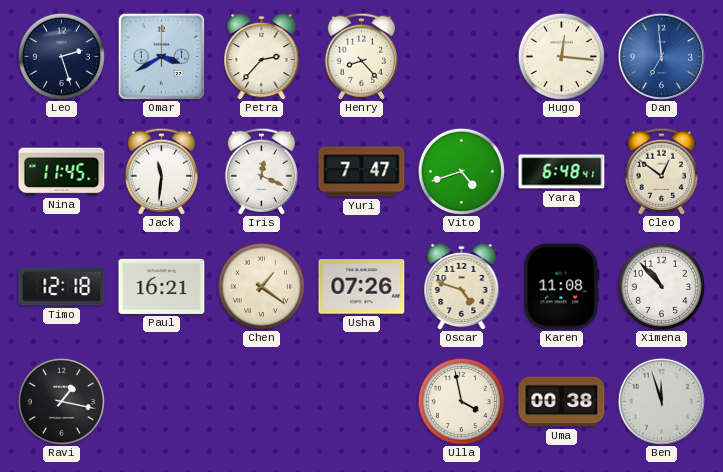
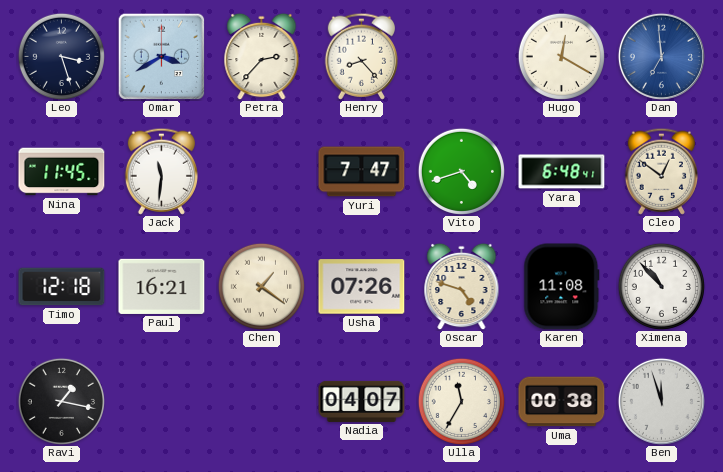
Leo: 2:27 -> 3:27
Hugo: 12:16 -> 12:20
Iris: 12:19 -> none
Nadia: none -> 04:07
Ulla: 3:58 -> 11:35
